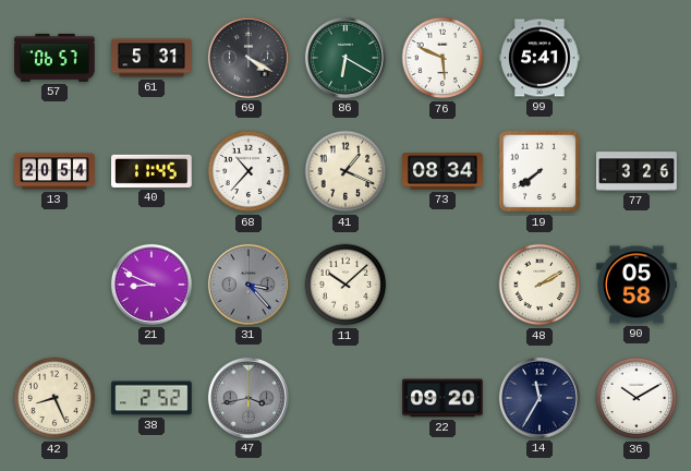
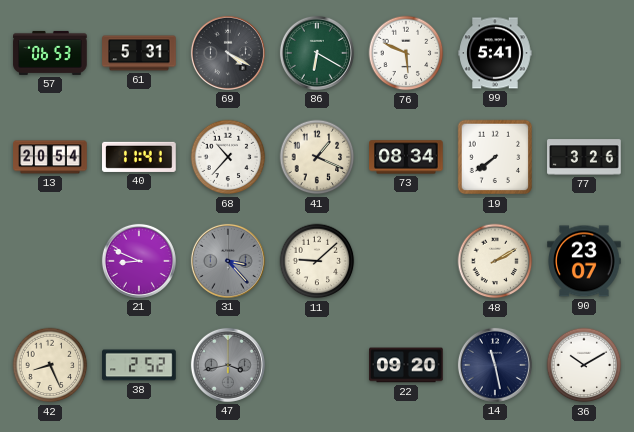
57: 06:57 -> 06:53
40: 11:45 -> 11:41
11: 10:08 -> 9:08
90: 05:58 -> 23:07
14: 11:35 -> 11:28
